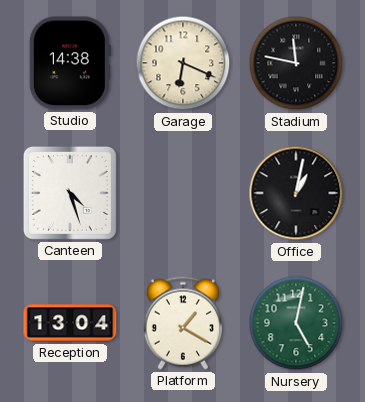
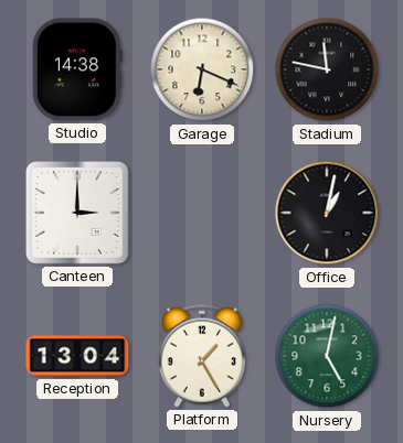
Canteen: 4:27 -> 3:00
Platform: 1:20 -> 1:25
